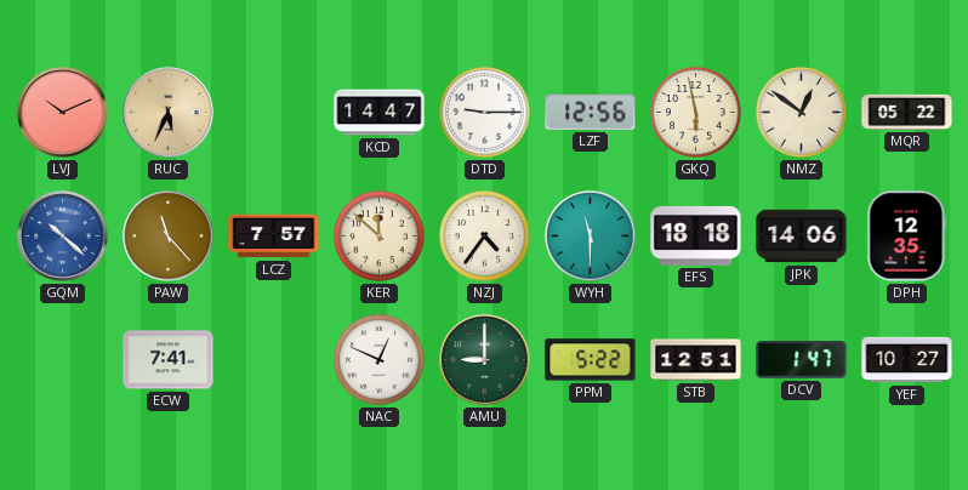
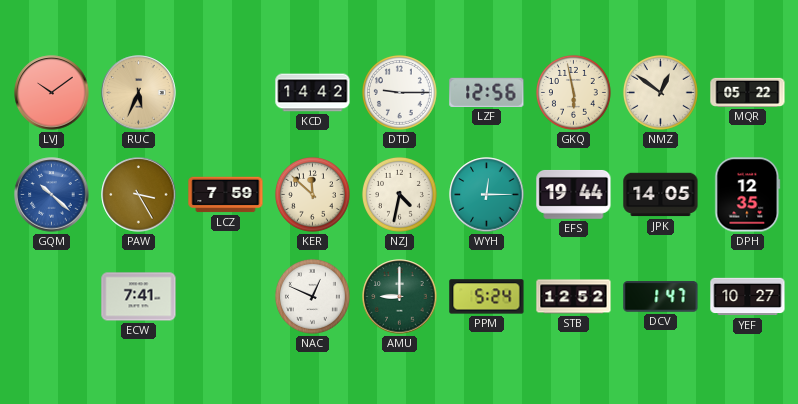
LVJ: 10:11 -> 10:09
KCD: 14:47 -> 14:42
PAW: 11:23 -> 3:25
LCZ: 7:57 -> 7:59
NZJ: 4:36 -> 4:32
WYH: 11:30 -> 12:15
EFS: 18:18 -> 19:44
JPK: 14:06 -> 14:05
PPM: 5:22 -> 5:24
STB: 12:51 -> 12:52
